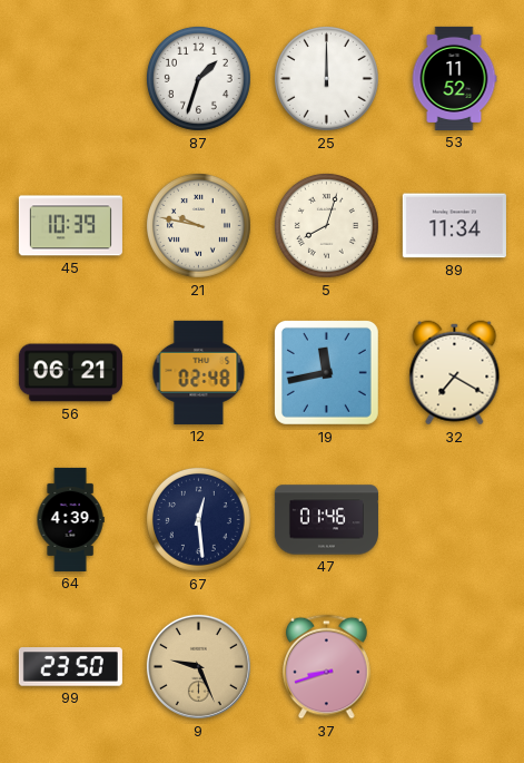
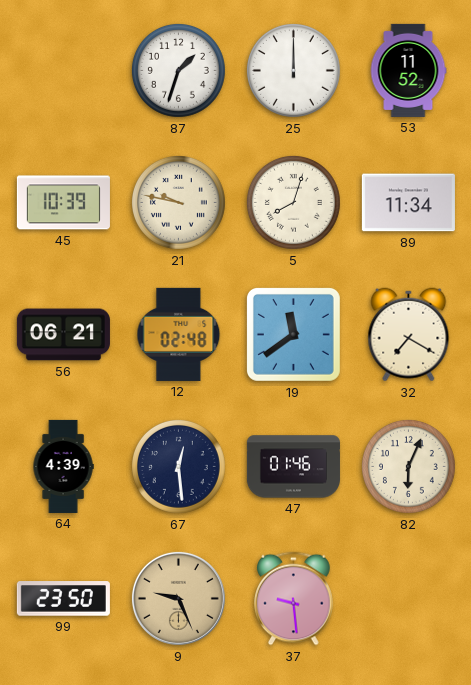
19: 11:43 -> 11:39
82: none -> 6:04
37: 8:42 -> 9:29
